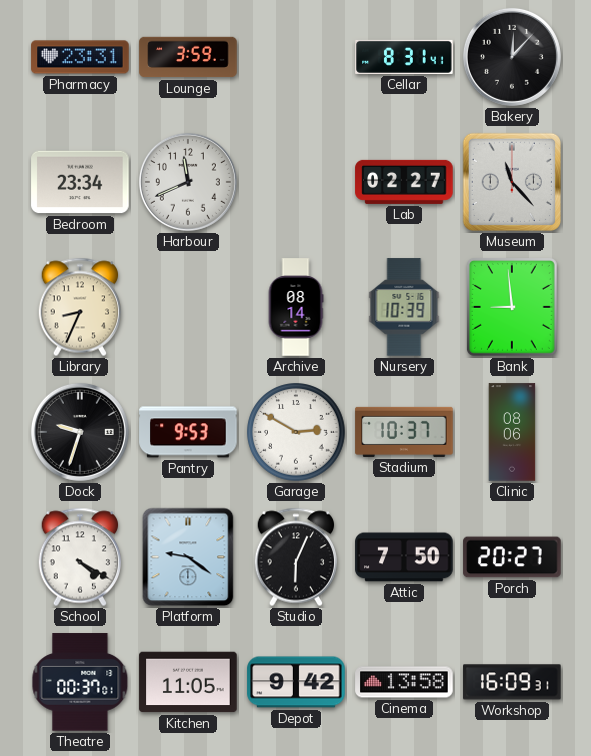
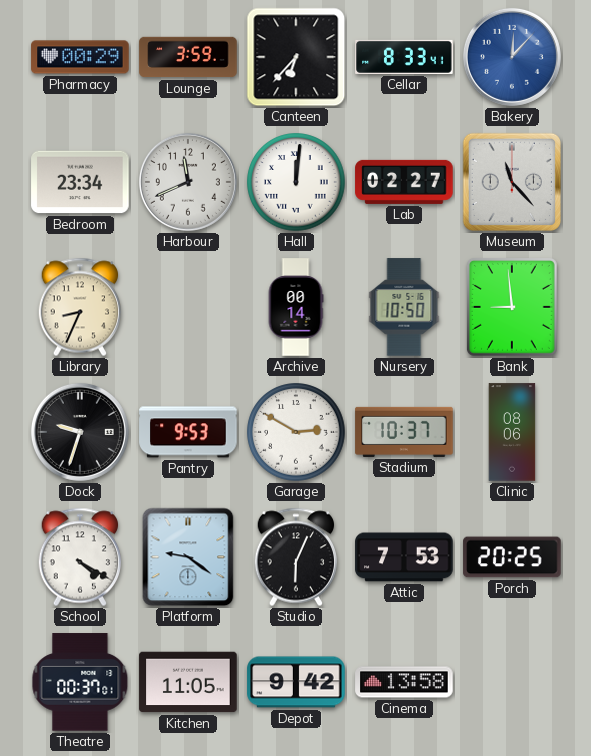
Pharmacy: 23:31 -> 00:29
Canteen: none -> 6:37
Cellar: 8:31 -> 8:33
Bakery dial: black -> blue
Hall: none -> 12:01
Archive: 08:14 -> 00:14
Nursery: 10:39 -> 10:50
Attic: 7:50 -> 7:53
Porch: 20:27 -> 20:25
Workshop: 16:09 -> none
